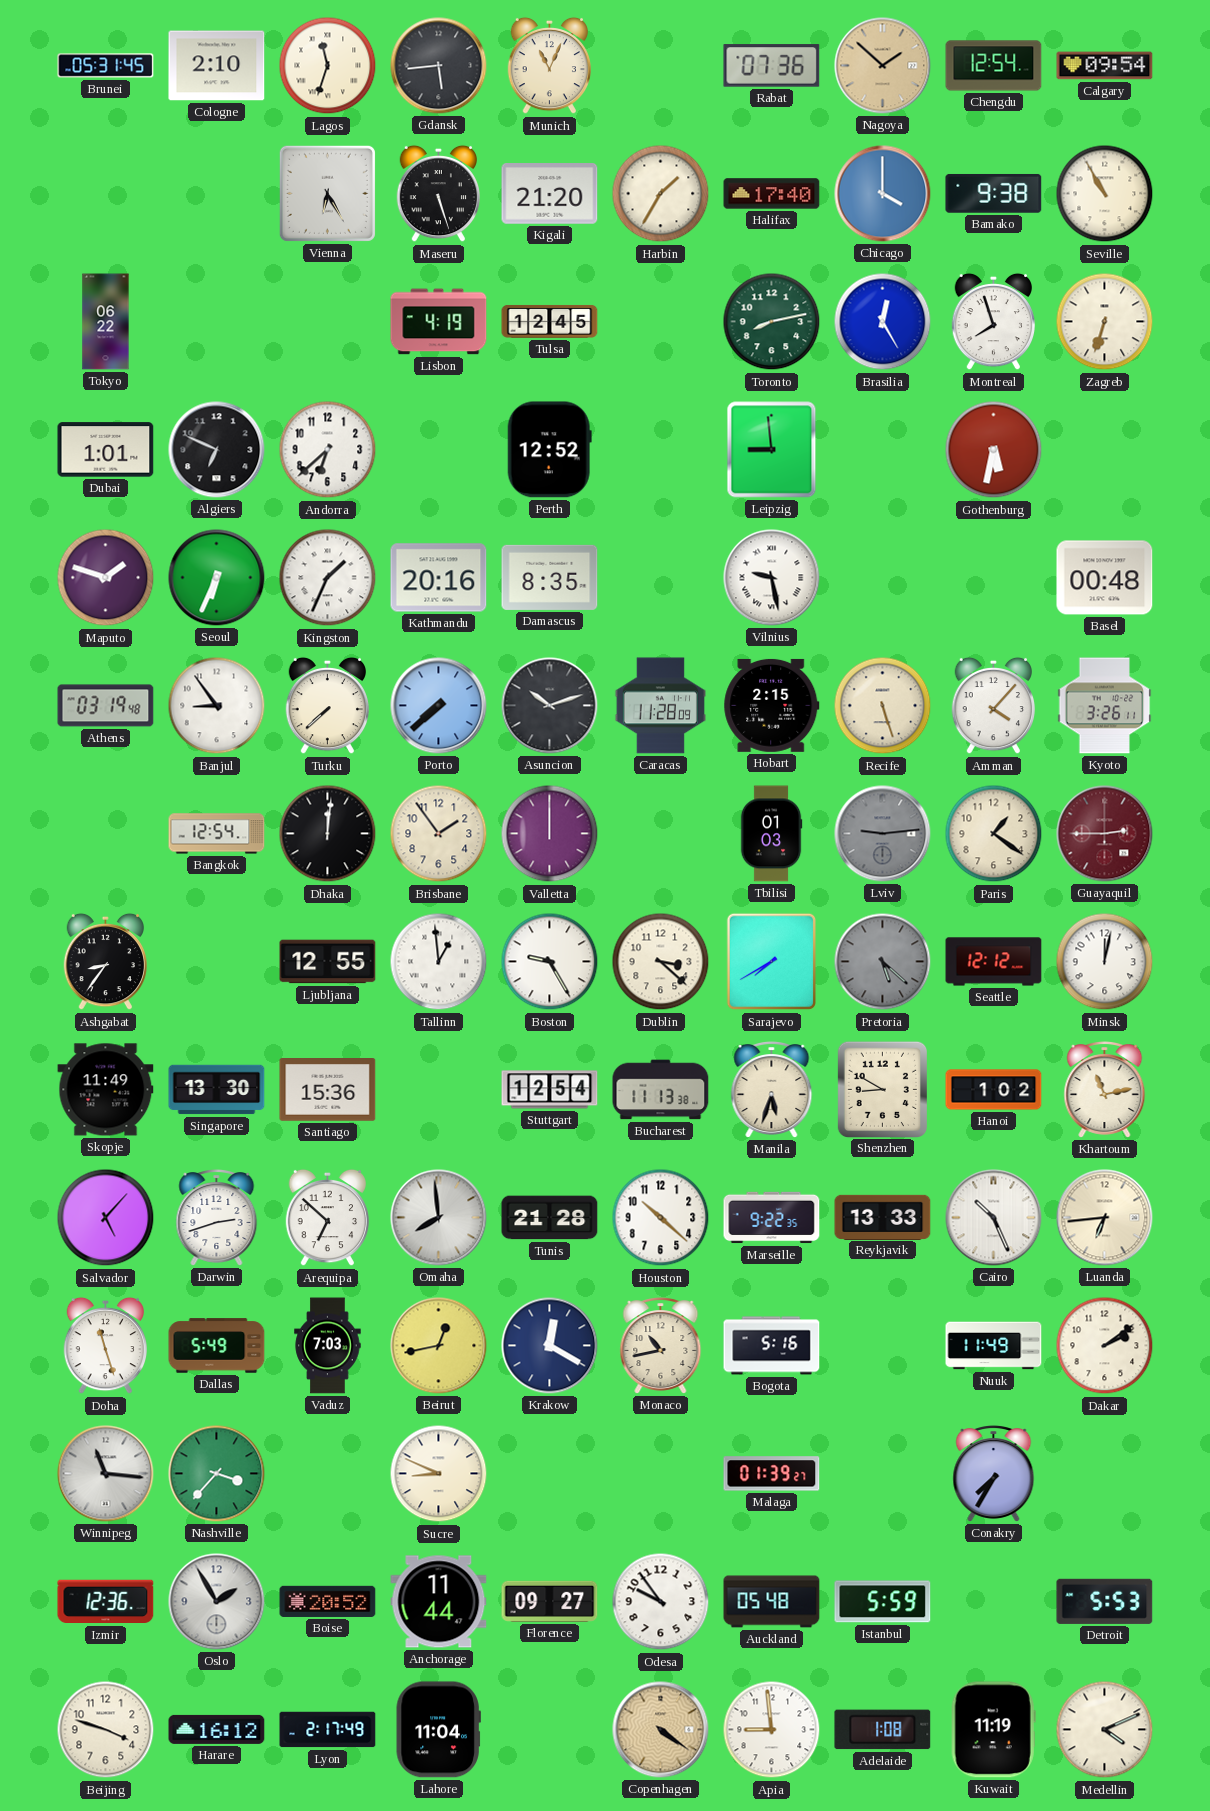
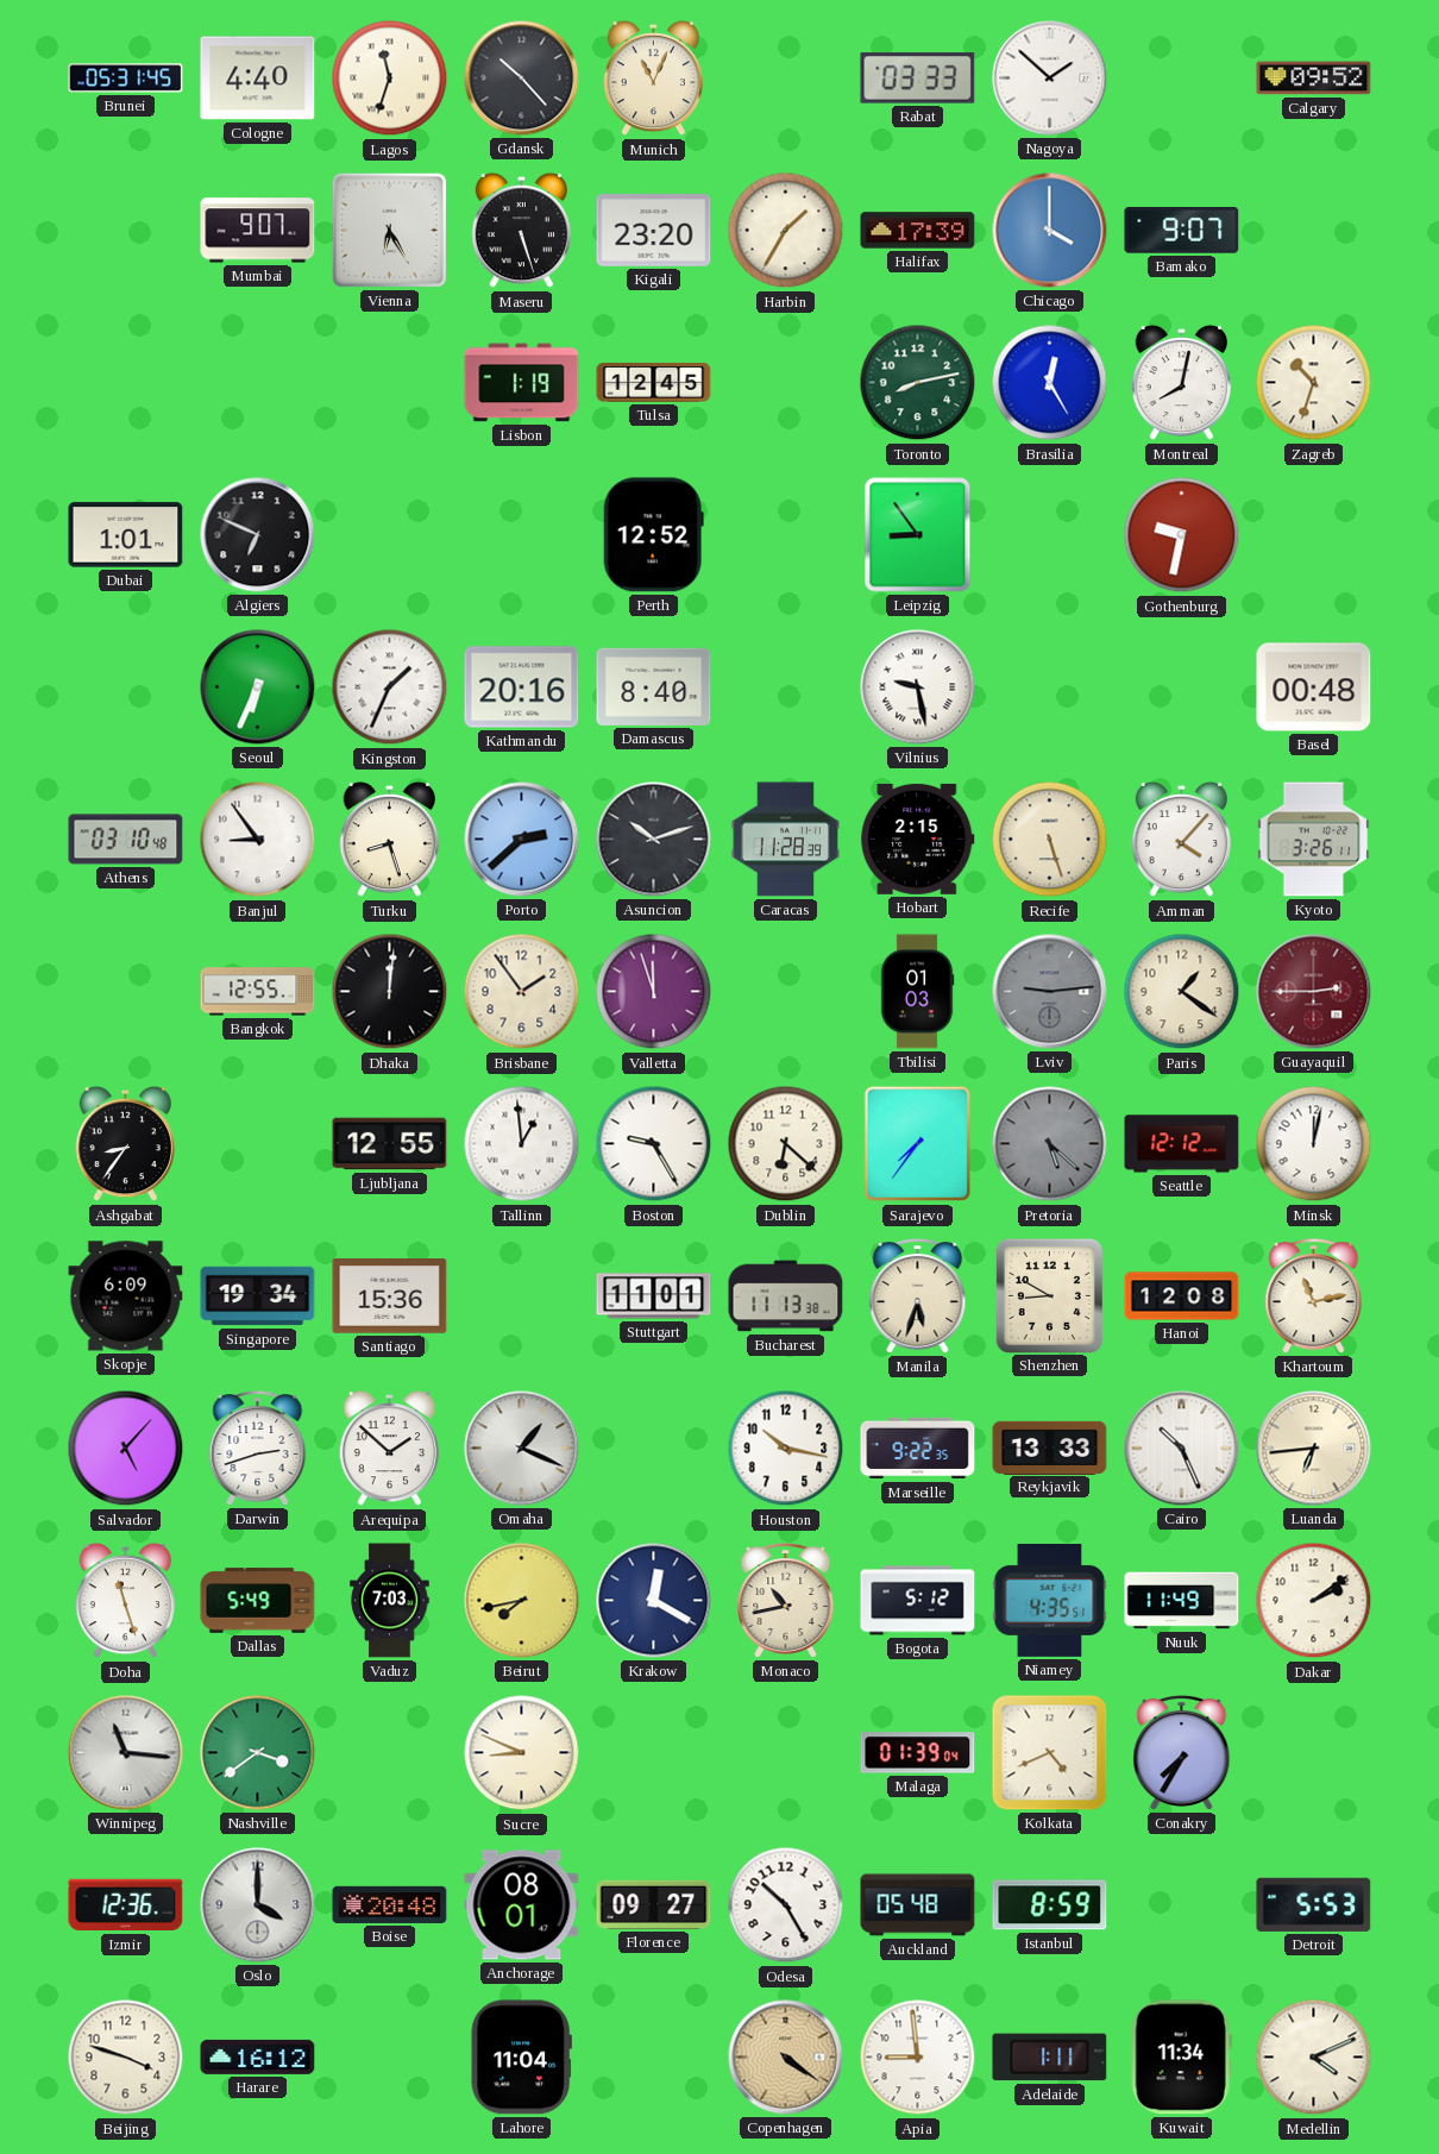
Cologne: 2:10 -> 4:40
Gdansk: 5:44 -> 10:23
Rabat: 07:36 -> 03:33
Nagoya dial: champagne -> white
Chengdu: 12:54 -> none
Calgary: 09:54 -> 09:52
Mumbai: none -> 9:07
Kigali: 21:20 -> 23:20
Halifax: 17:40 -> 17:39
Bamako: 9:38 -> 9:07
Seville: 10:55 -> none
Tokyo: 06:22 -> none
Lisbon: 4:19 -> 1:19
Montreal: 7:57 -> 8:02
Zagreb: 6:33 -> 10:33
Andorra: 6:38 -> none
Leipzig: 8:59 -> 8:54
Gothenburg: 5:32 -> 9:32
Maputo: 1:48 -> none
Damascus: 8:35 -> 8:40
Athens: 03:19 -> 03:10
Turku: 7:38 -> 8:27
Porto: 7:38 -> 2:38
Caracas: 11:28:09 -> 11:28:39
Bangkok: 12:54 -> 12:55
Valletta: 12:00 -> 11:57
Dublin: 3:22 -> 6:22
Sarajevo: 7:40 -> 7:36
Skopje: 11:49 -> 6:09
Singapore: 13:30 -> 19:34
Stuttgart: 12:54 -> 11:01
Hanoi: 1:02 -> 12:08
Arequipa: 6:52 -> 1:52
Omaha: 7:59 -> 1:19
Tunis: 21:28 -> none
Houston: 10:22 -> 10:17
Beirut: 12:43 -> 7:43
Bogota: 5:16 -> 5:12
Niamey: none -> 4:35
Nashville: 3:37 -> 3:39
Malaga: 01:39:27 -> 01:39:04
Kolkata: none -> 4:41
Oslo: 1:55 -> 4:00
Boise: 20:52 -> 20:48
Anchorage: 11:44 -> 08:01
Odesa: 9:54 -> 10:25
Istanbul: 5:59 -> 8:59
Lyon: 2:17 -> none
Adelaide: 1:08 -> 1:11
Kuwait: 11:19 -> 11:34
